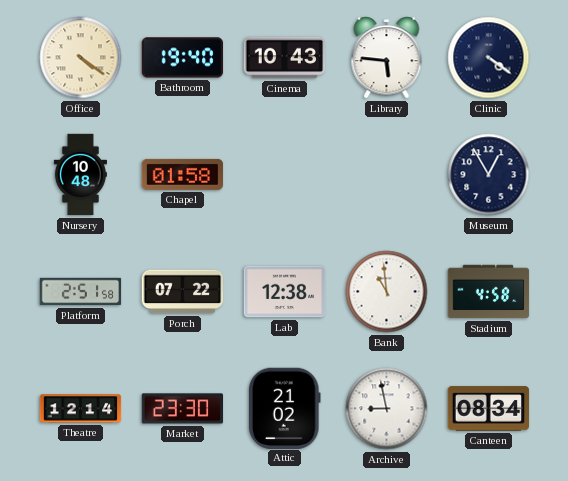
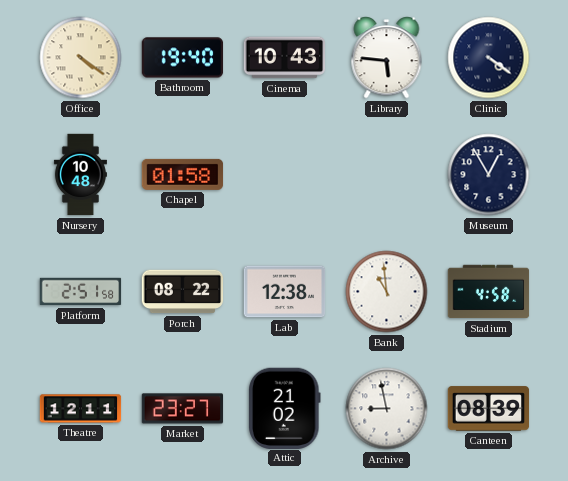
Porch: 07:22 -> 08:22
Theatre: 12:14 -> 12:11
Market: 23:30 -> 23:27
Canteen: 08:34 -> 08:39
